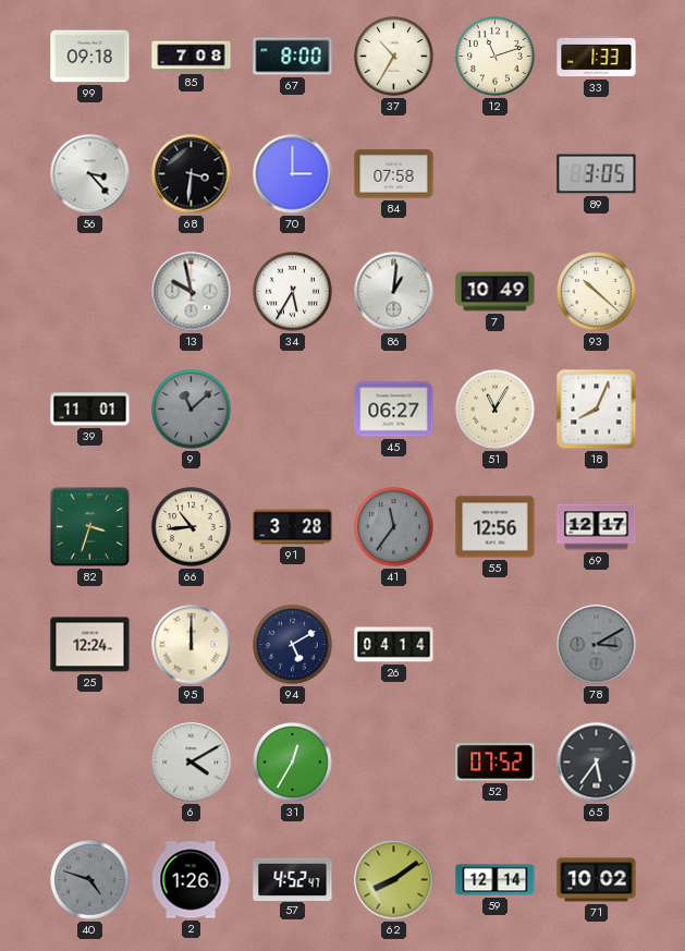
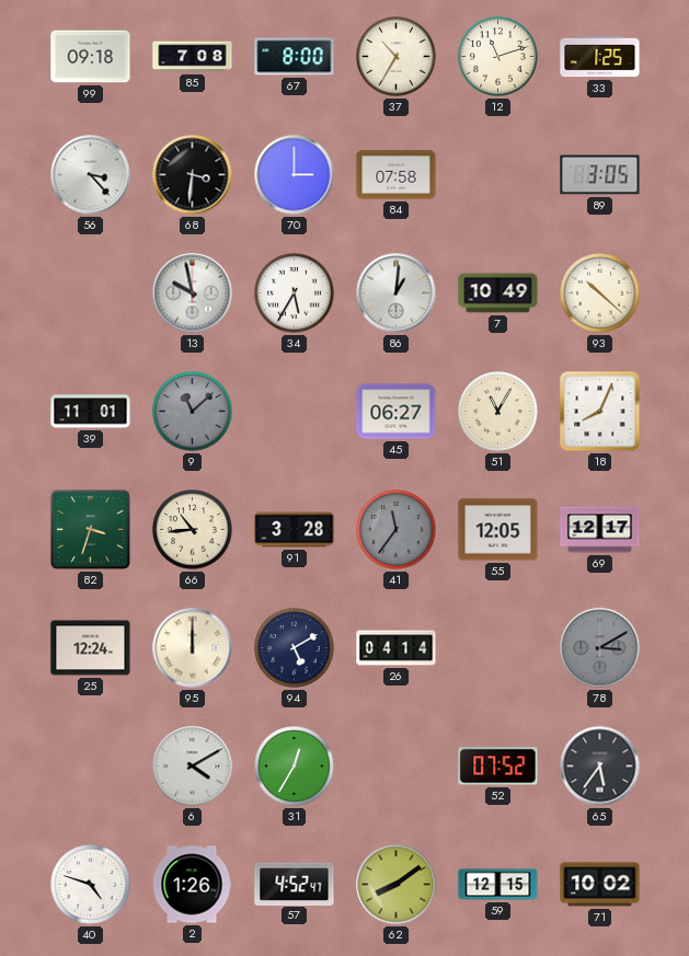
33: 1:33 -> 1:25
55: 12:56 -> 12:05
40 dial: grey -> white
59: 12:14 -> 12:15
